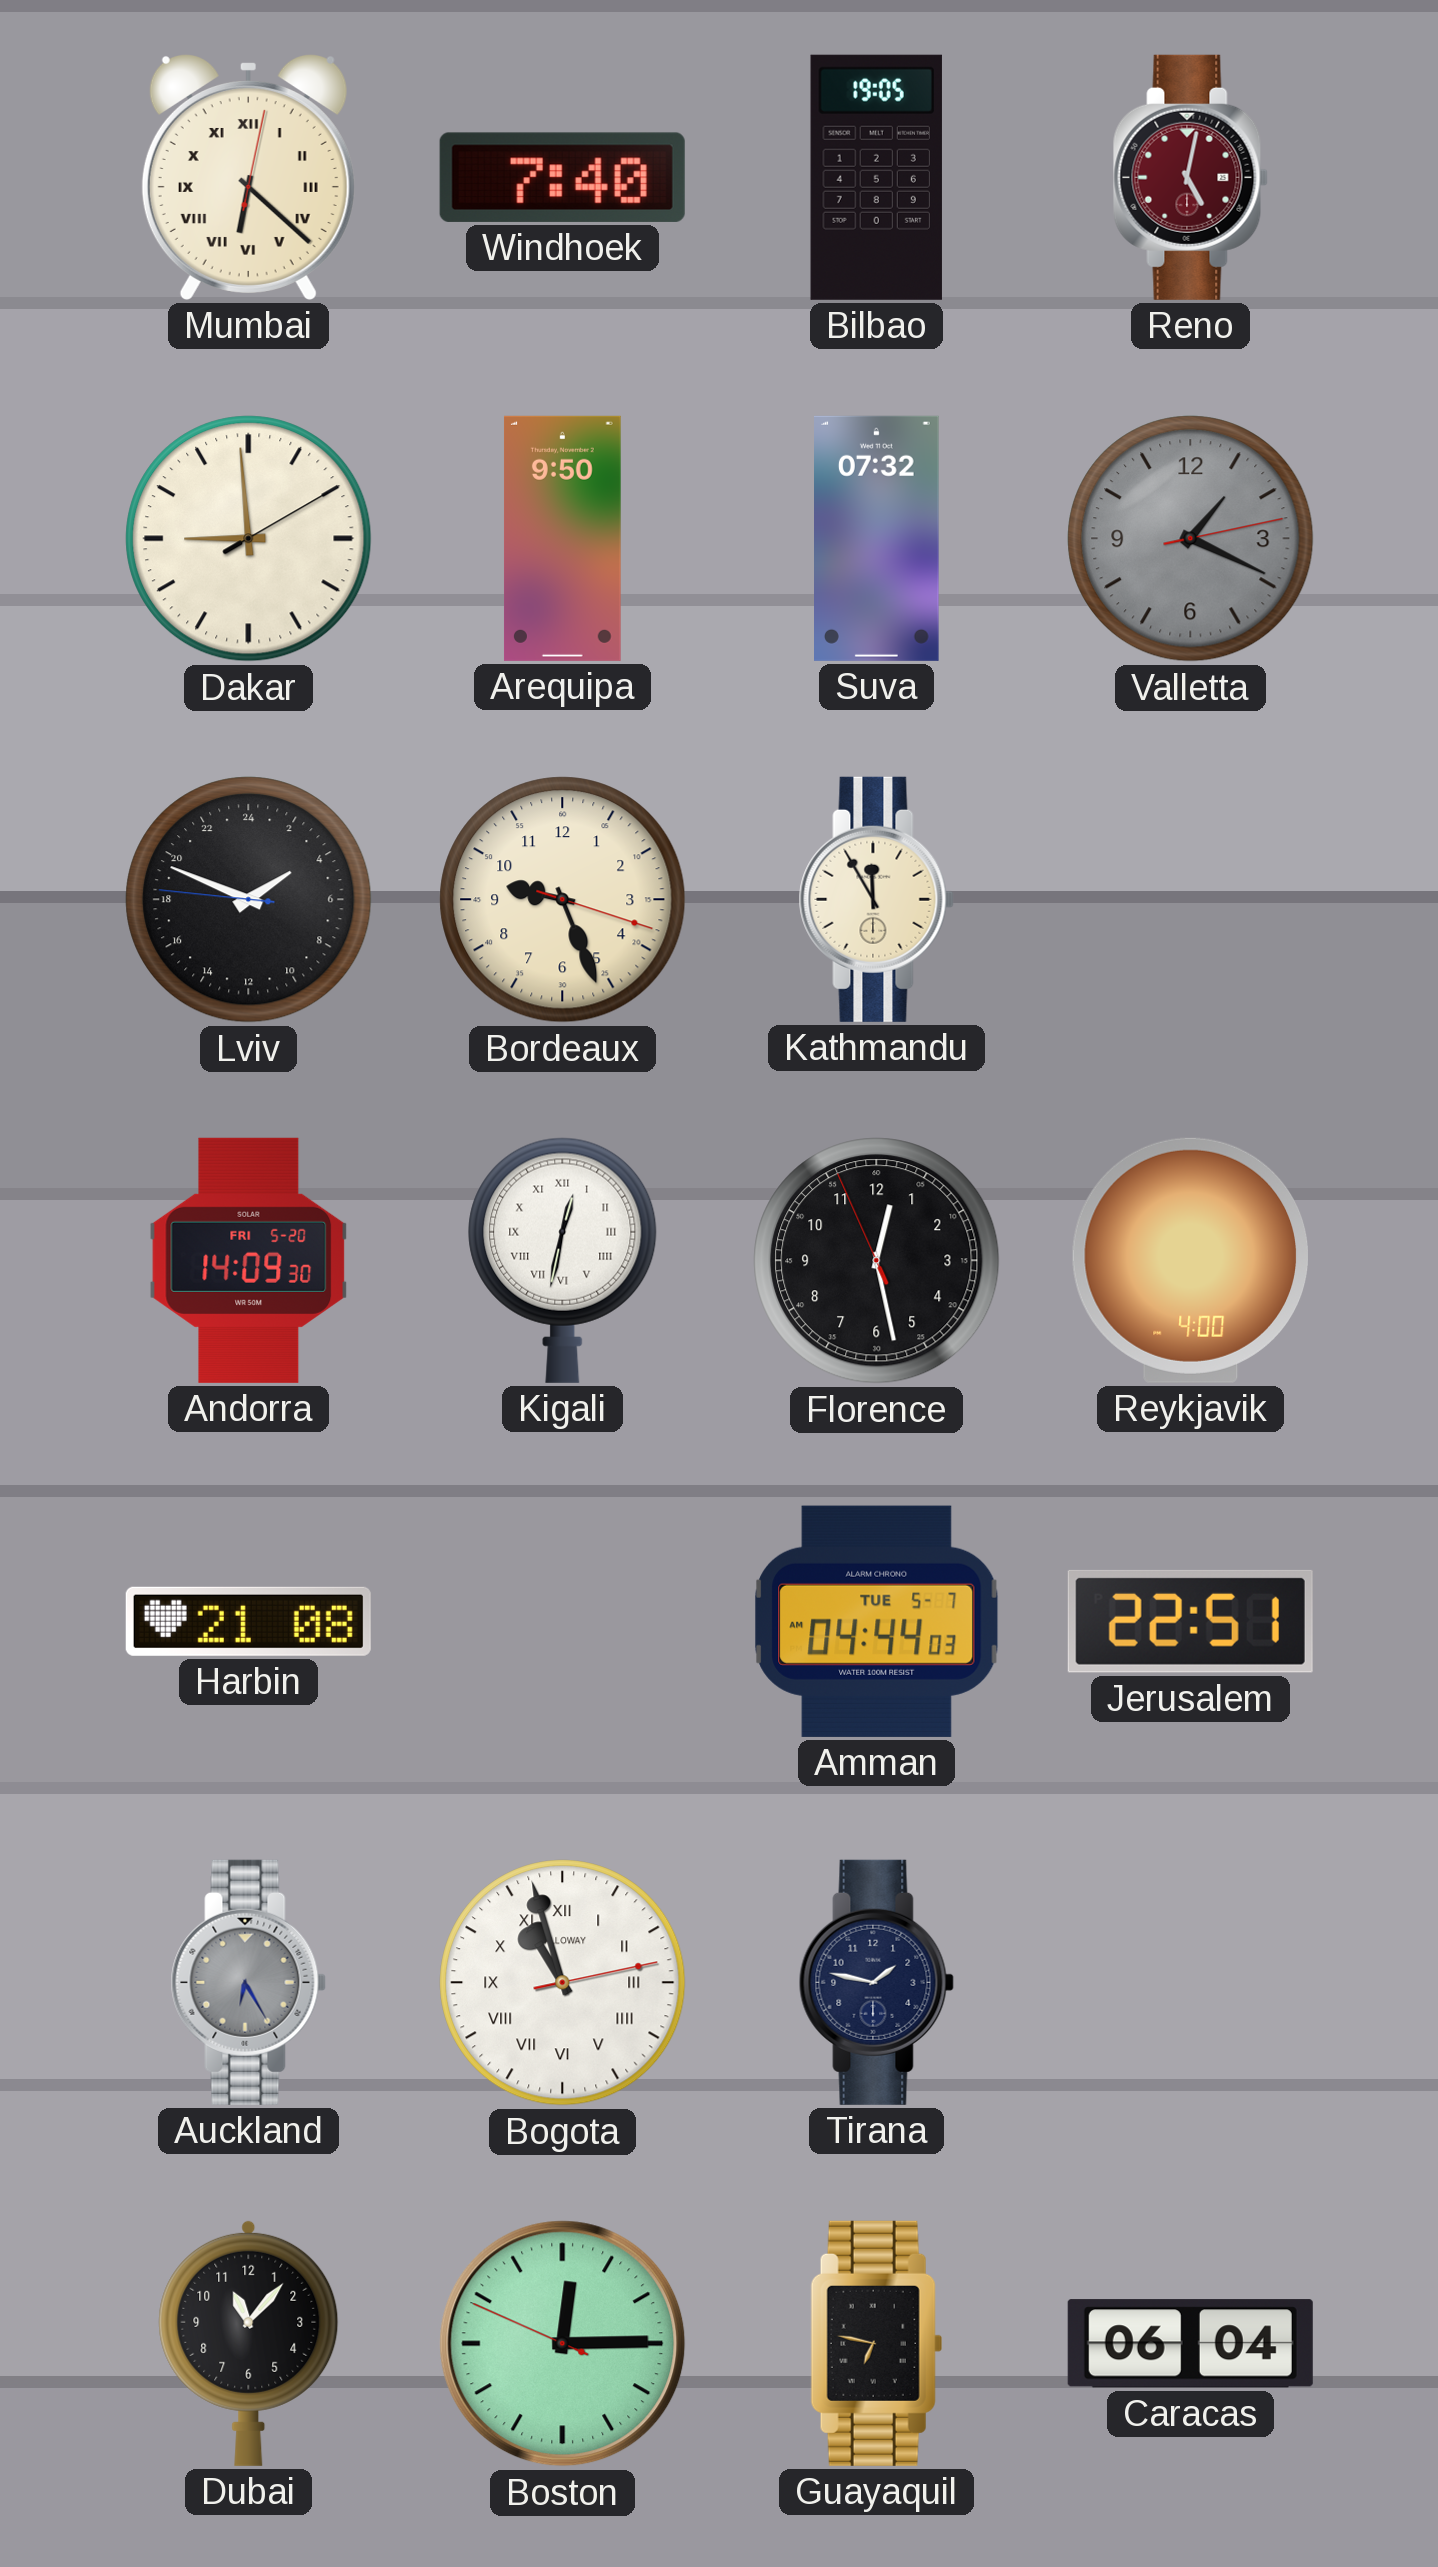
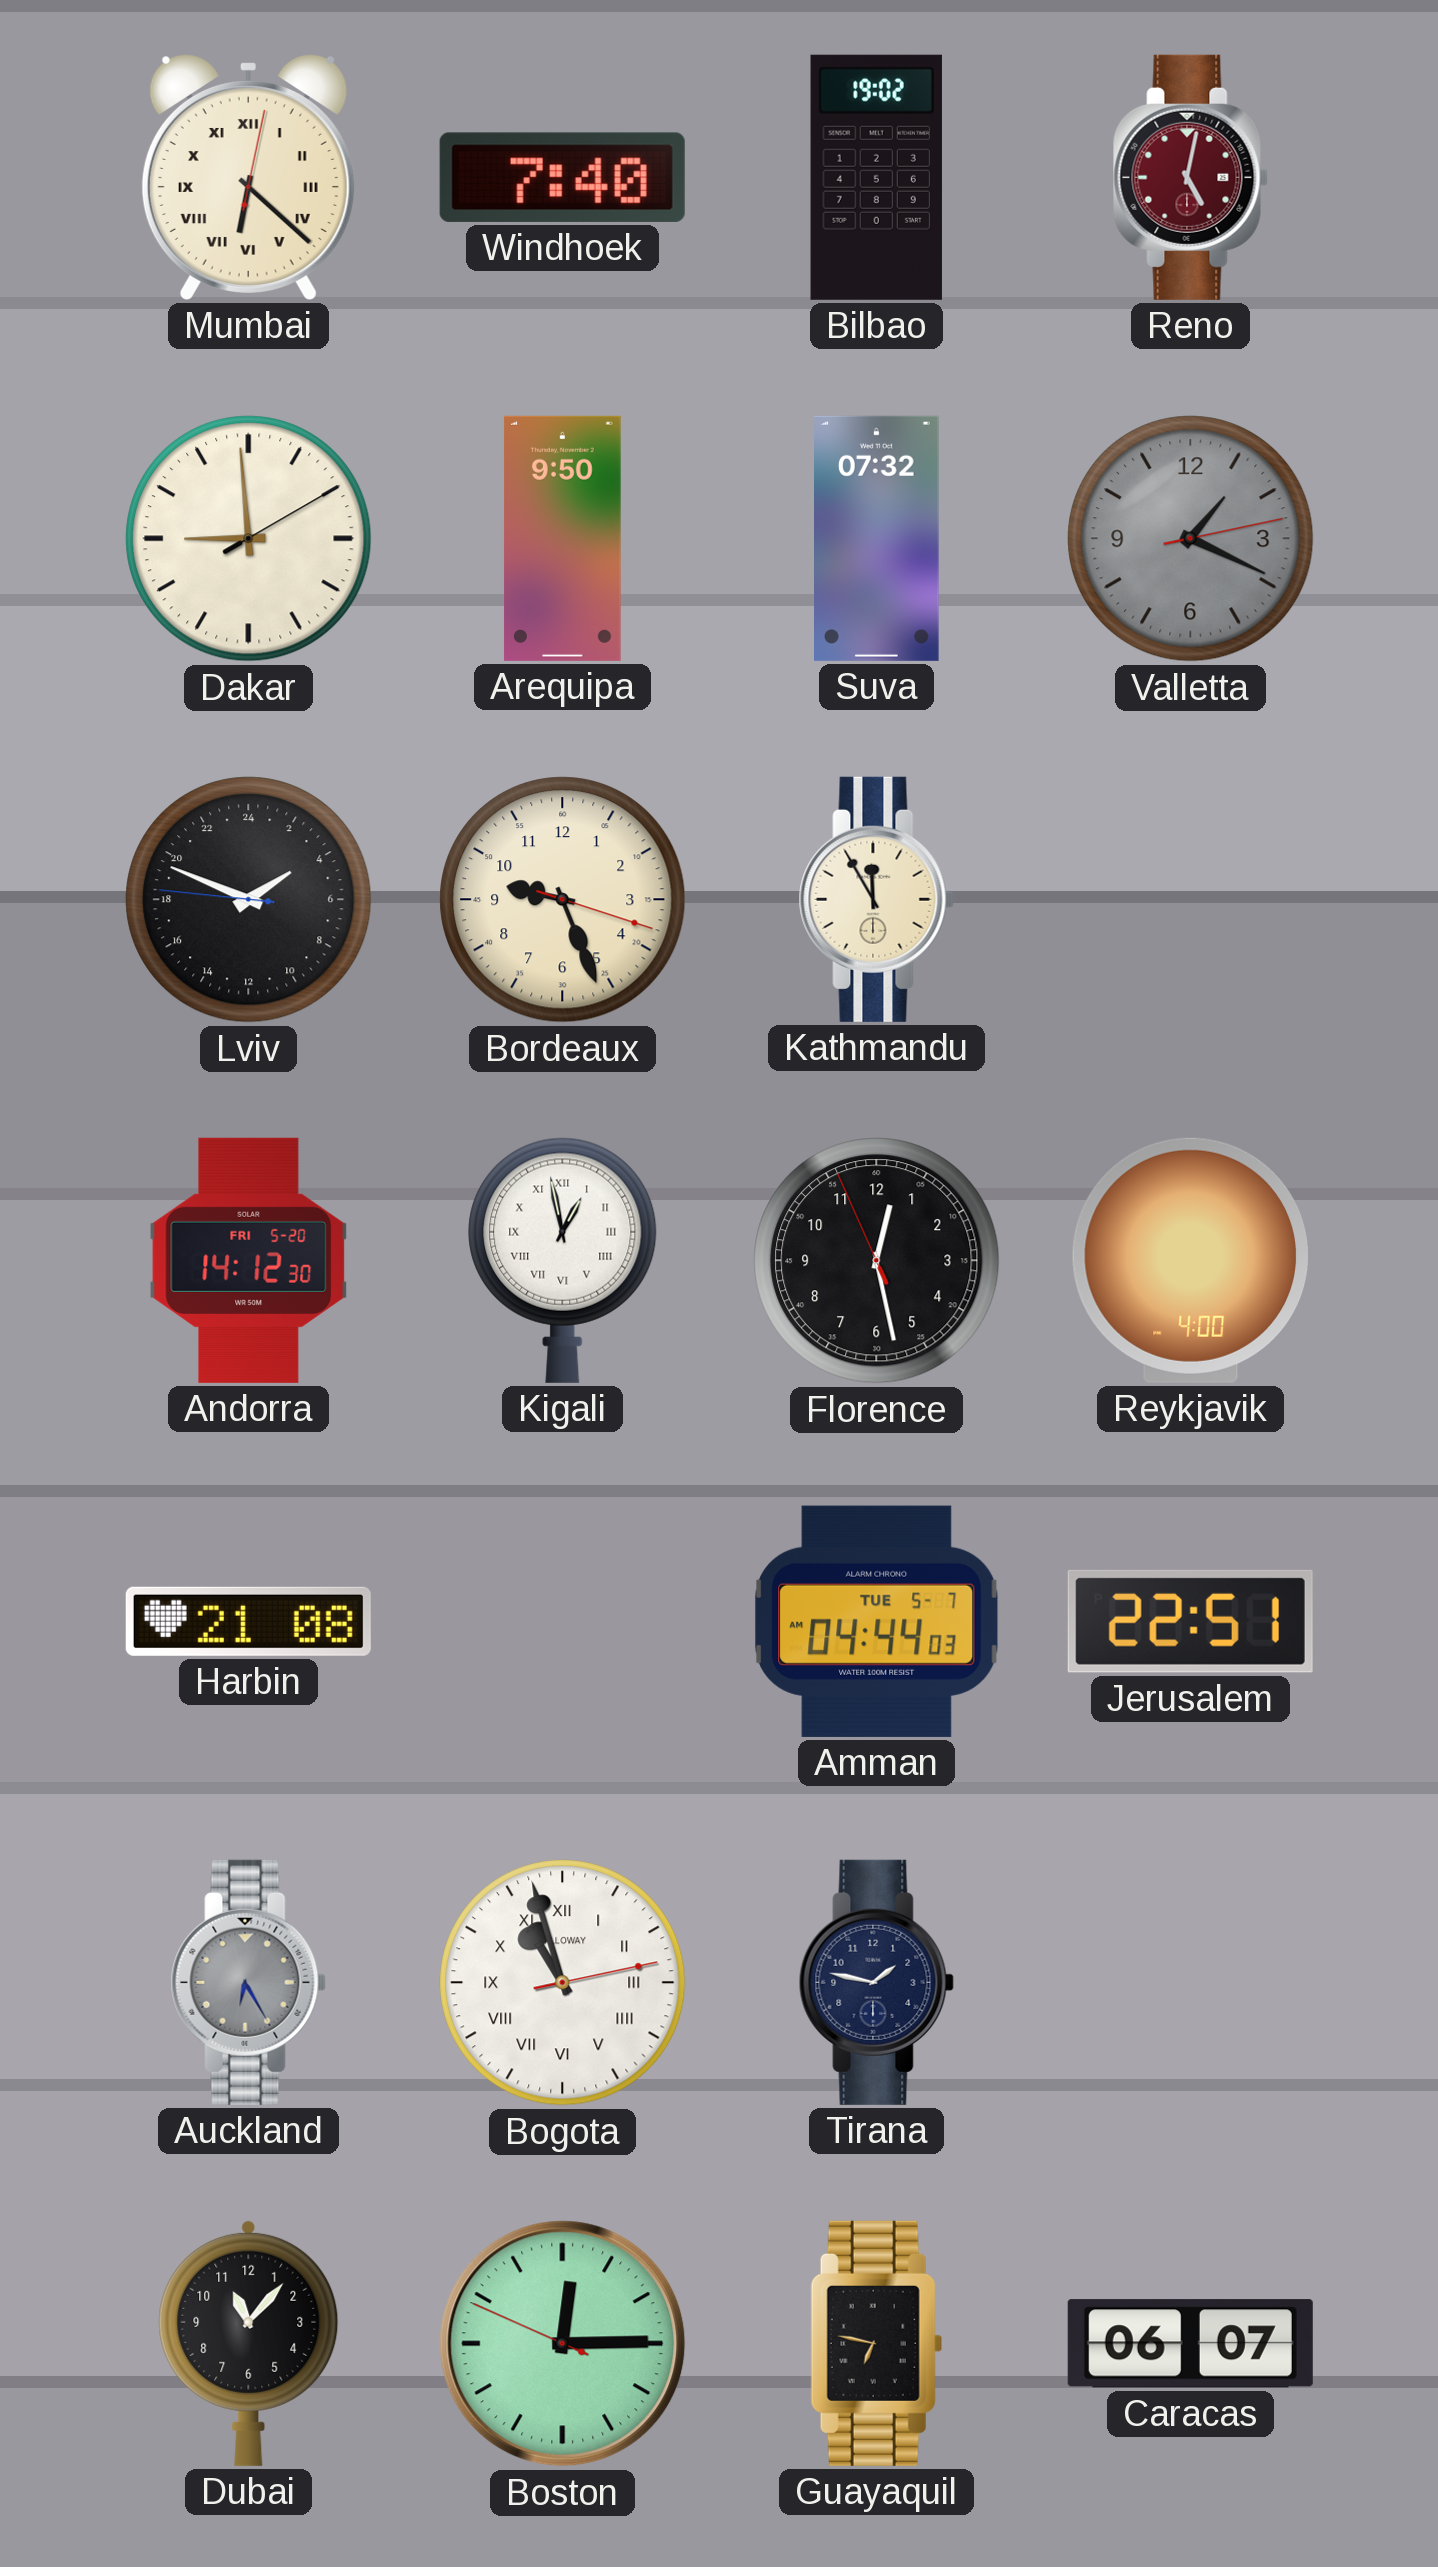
Bilbao: 19:05 -> 19:02
Andorra: 14:09 -> 14:12
Kigali: 12:32 -> 12:58
Caracas: 06:04 -> 06:07
